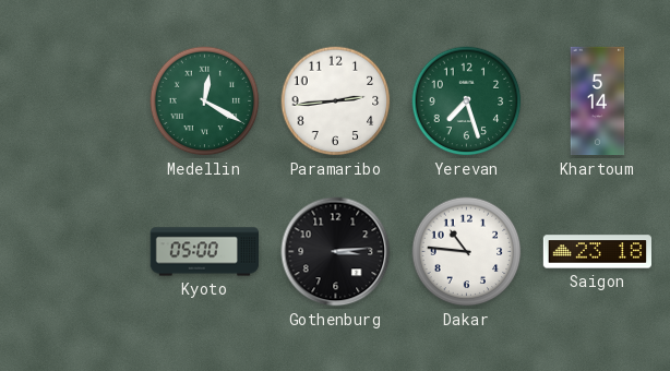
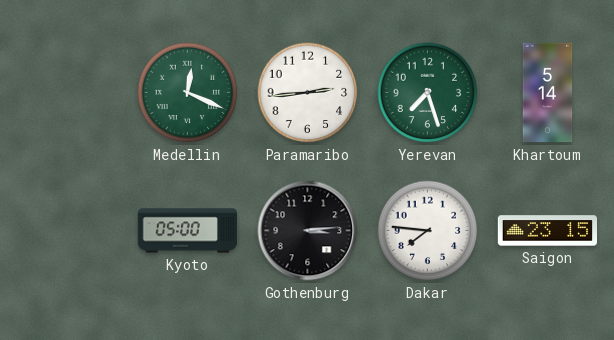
Medellin: 12:20 -> 12:19
Dakar: 10:46 -> 7:46
Saigon: 23:18 -> 23:15
